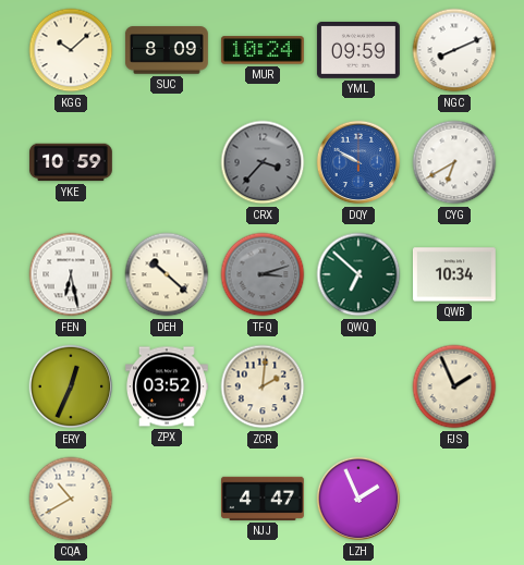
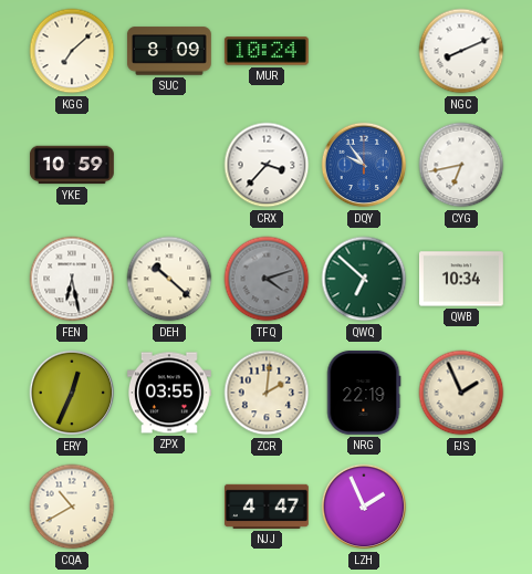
KGG: 10:08 -> 7:08
YML: 09:59 -> none
CRX dial: grey -> white
DQY: 9:50 -> 9:54
CYG: 6:40 -> 6:43
TFQ: 3:12 -> 4:12
ZPX: 03:52 -> 03:55
NRG: none -> 22:19
